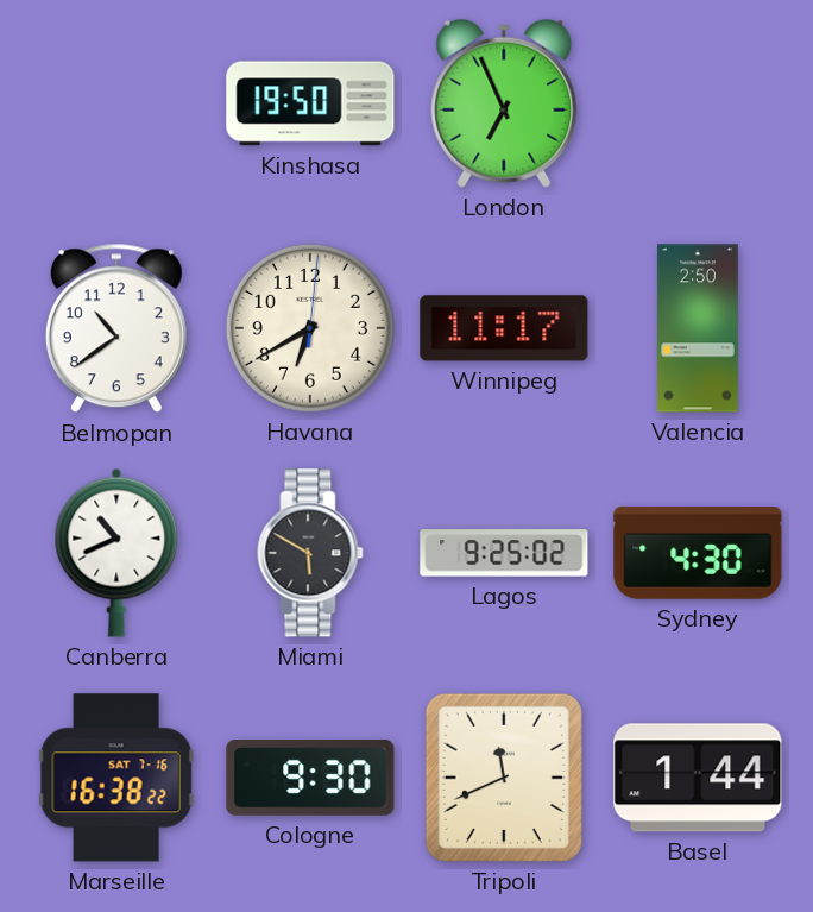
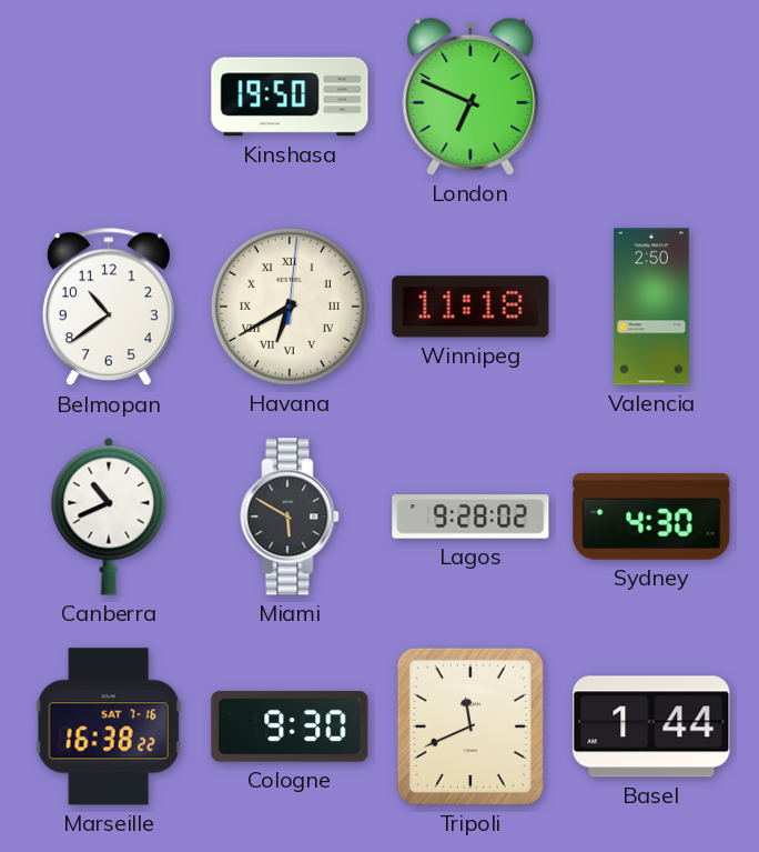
London: 6:56 -> 6:49
Havana numerals: Arabic -> Roman
Winnipeg: 11:17 -> 11:18
Lagos: 9:25 -> 9:28
